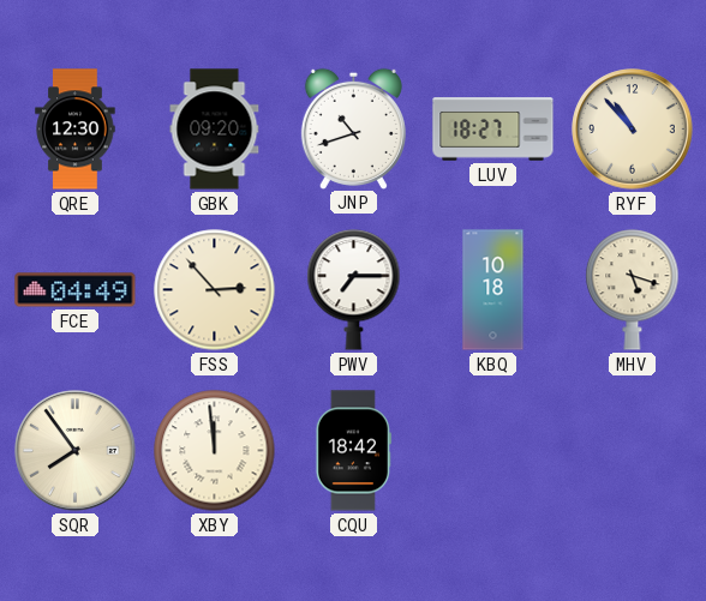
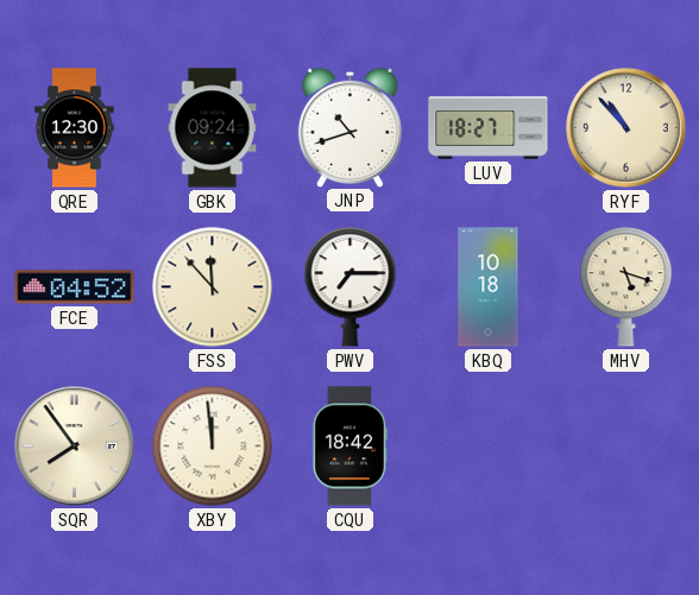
GBK: 09:20 -> 09:24
FCE: 04:49 -> 04:52
FSS: 2:53 -> 11:53
